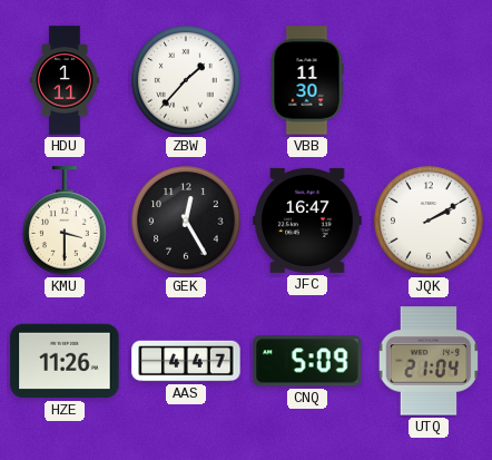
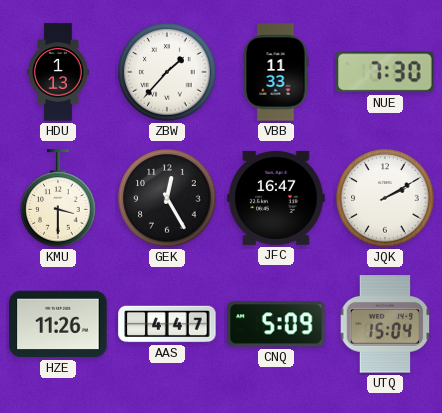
HDU: 1:11 -> 1:13
VBB: 11:30 -> 11:33
NUE: none -> 7:30
UTQ: 21:04 -> 15:04
